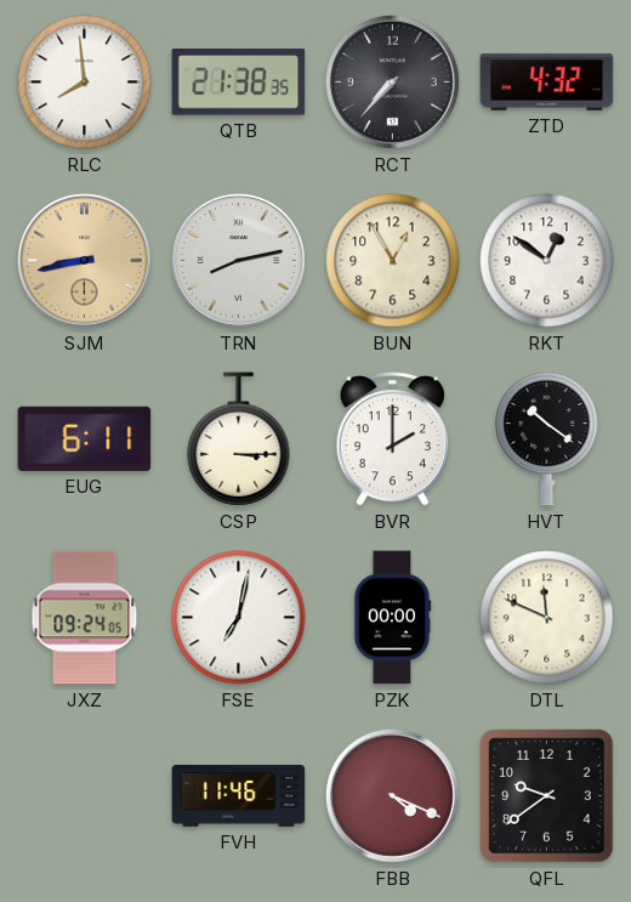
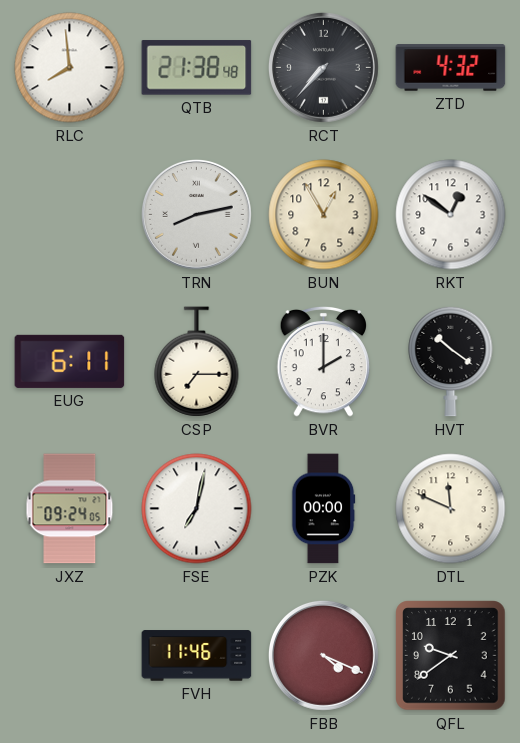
QTB: 21:38:35 -> 21:38:48
SJM: 8:43 -> none
CSP: 3:15 -> 7:15
